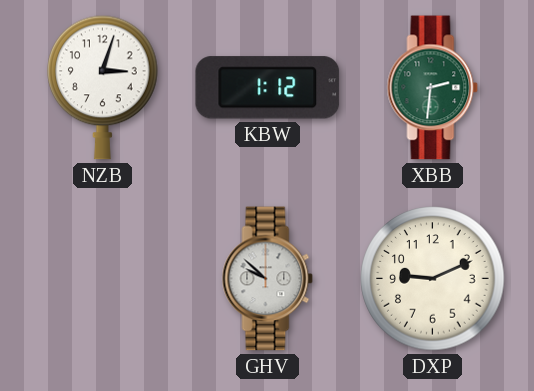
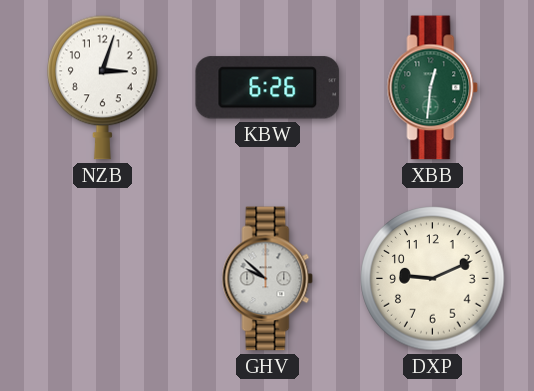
KBW: 1:12 -> 6:26
XBB: 2:31 -> 12:31
